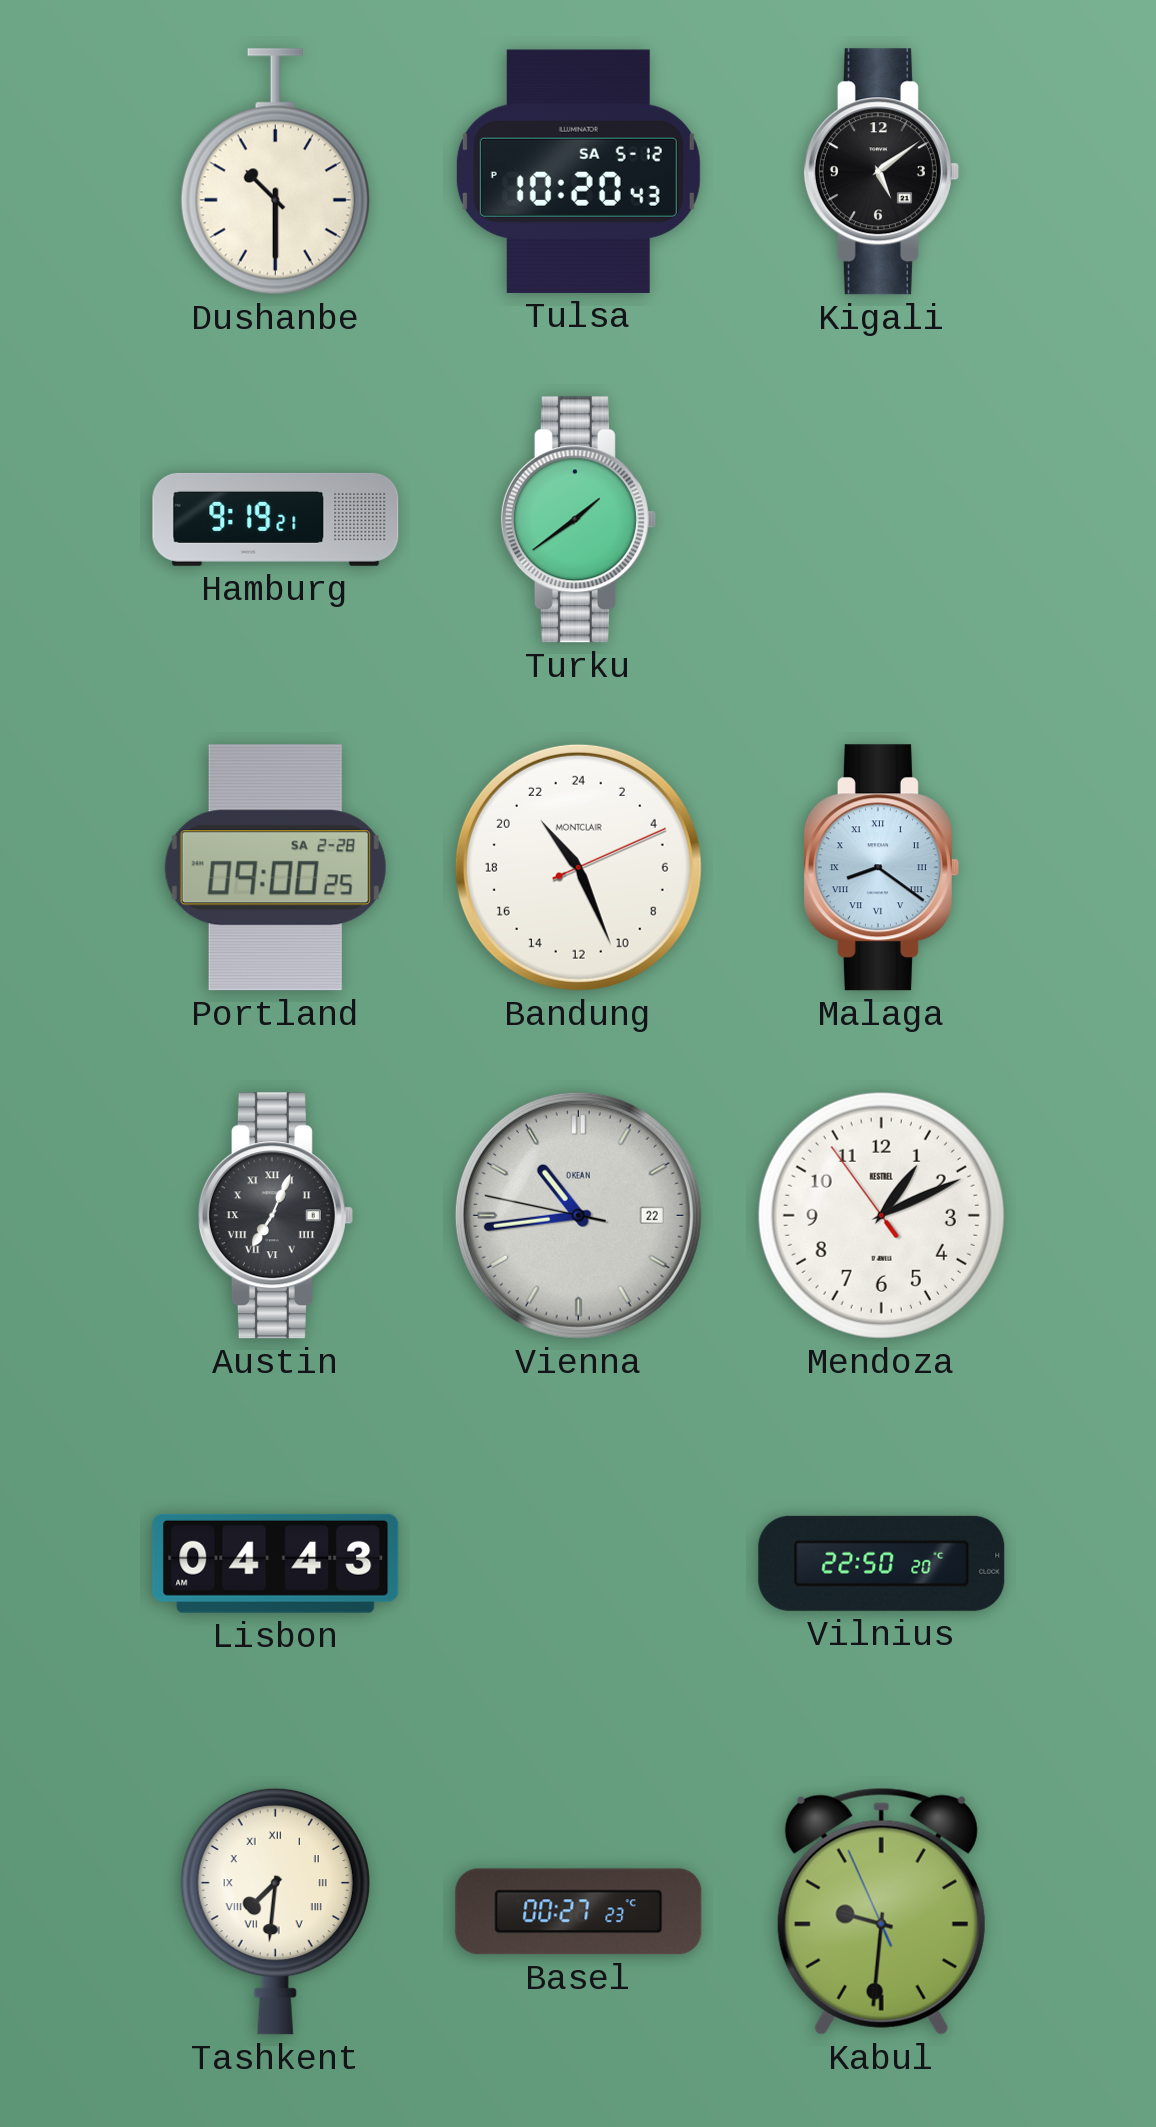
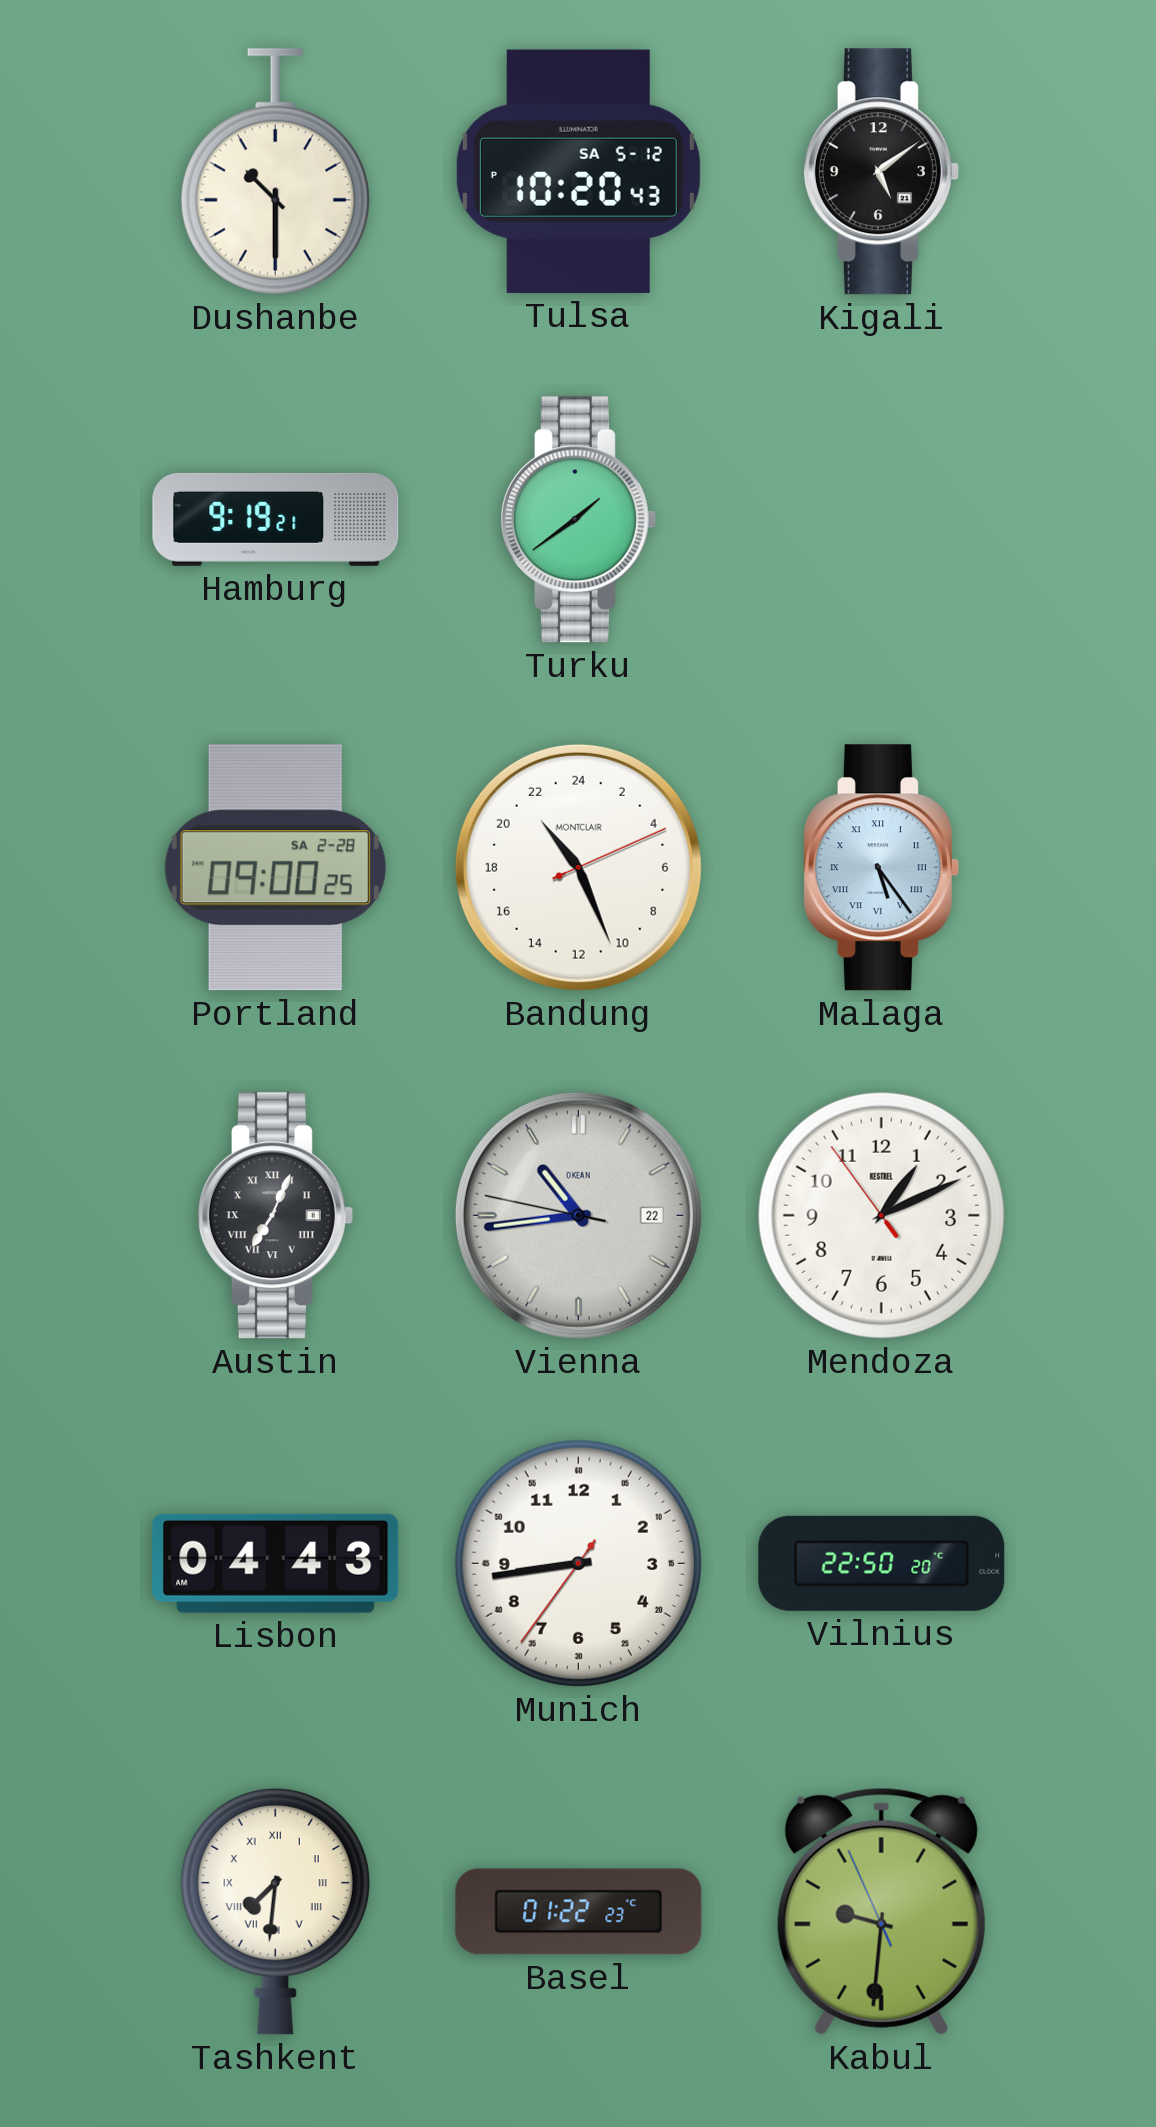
Malaga: 8:21 -> 5:24
Munich: none -> 8:43
Basel: 00:27 -> 01:22
